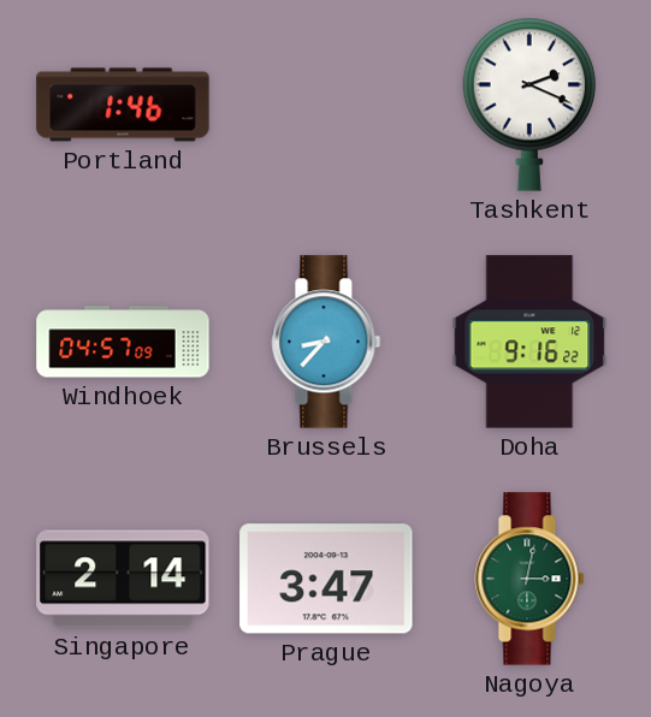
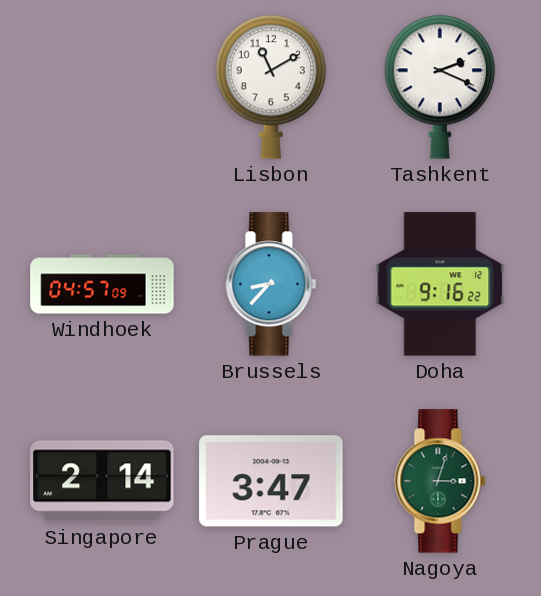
Portland: 1:46 -> none
Lisbon: none -> 11:10
Nagoya: 3:02 -> 3:03
